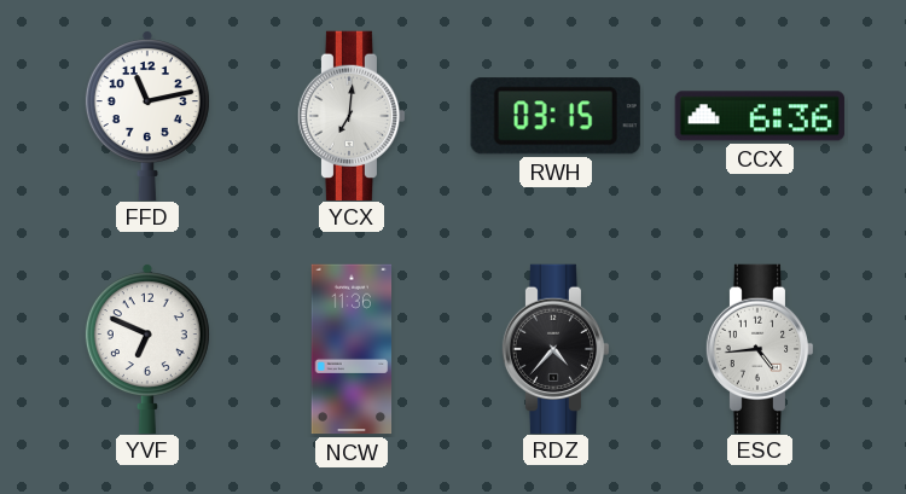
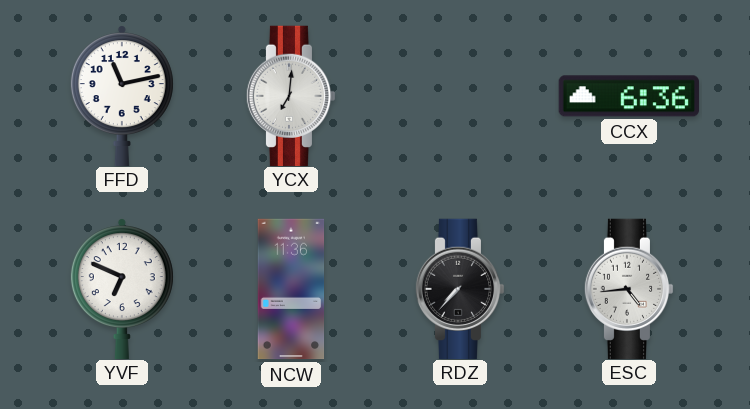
RWH: 03:15 -> none
RDZ: 4:37 -> 7:37
